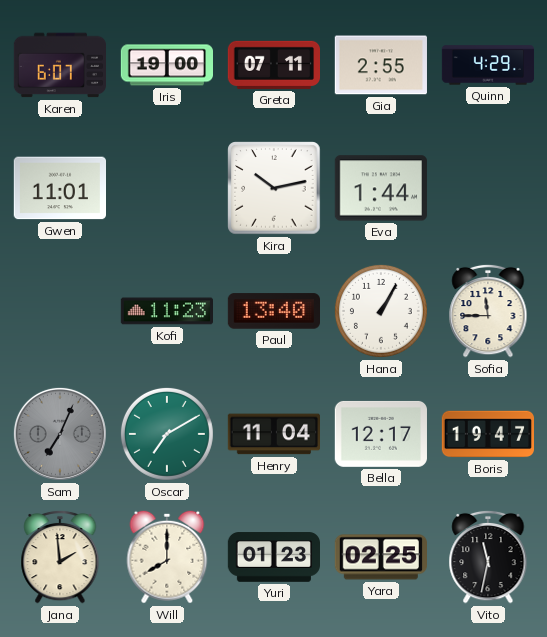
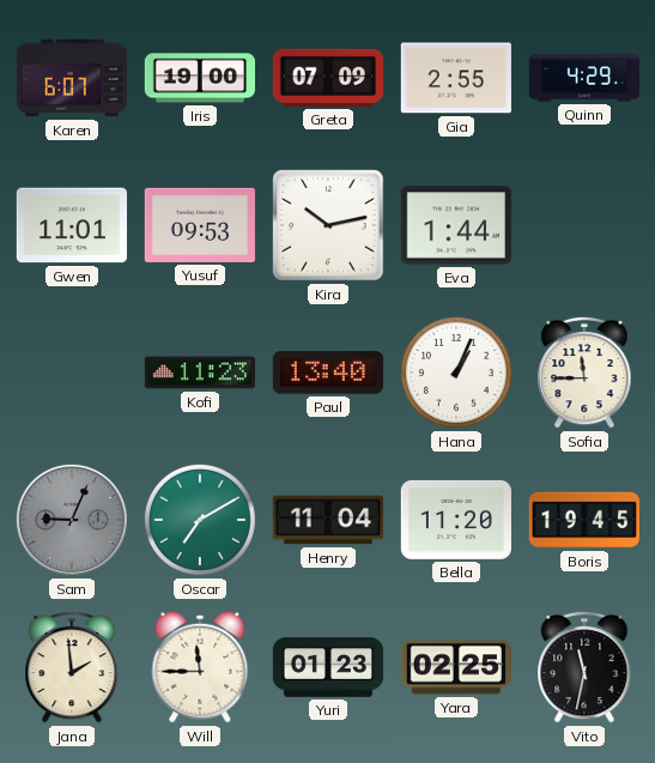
Greta: 07:11 -> 07:09
Yusuf: none -> 09:53
Hana: 1:05 -> 1:04
Sam: 7:04 -> 9:04
Bella: 12:17 -> 11:20
Boris: 19:47 -> 19:45
Will: 8:00 -> 11:45
